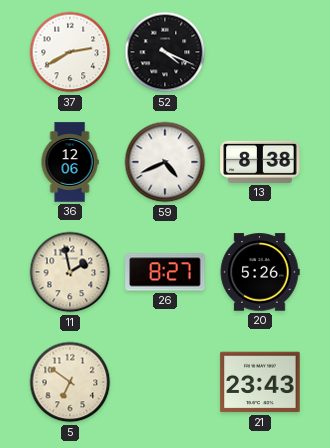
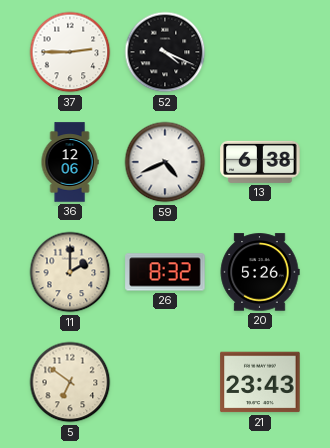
37: 2:40 -> 2:45
13: 8:38 -> 6:38
11: 1:58 -> 2:00
26: 8:27 -> 8:32
